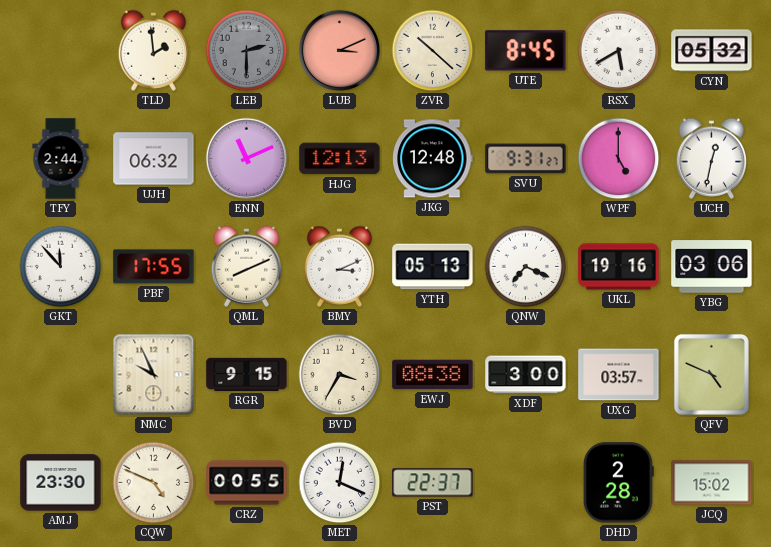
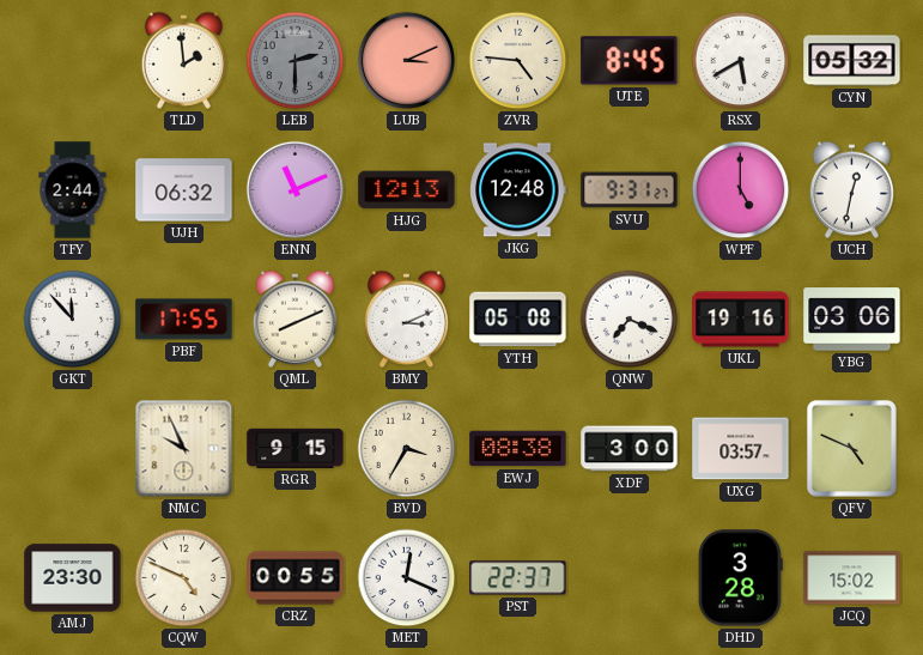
ZVR: 10:22 -> 4:46
YTH: 05:13 -> 05:08
DHD: 2:28 -> 3:28
